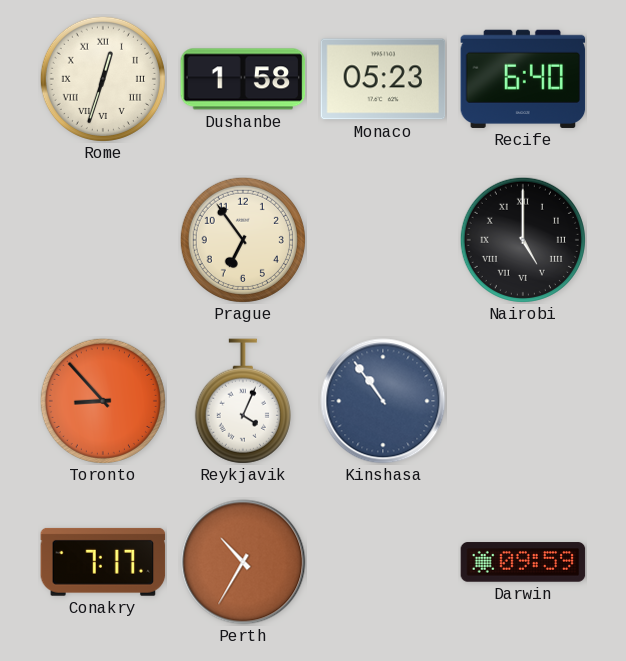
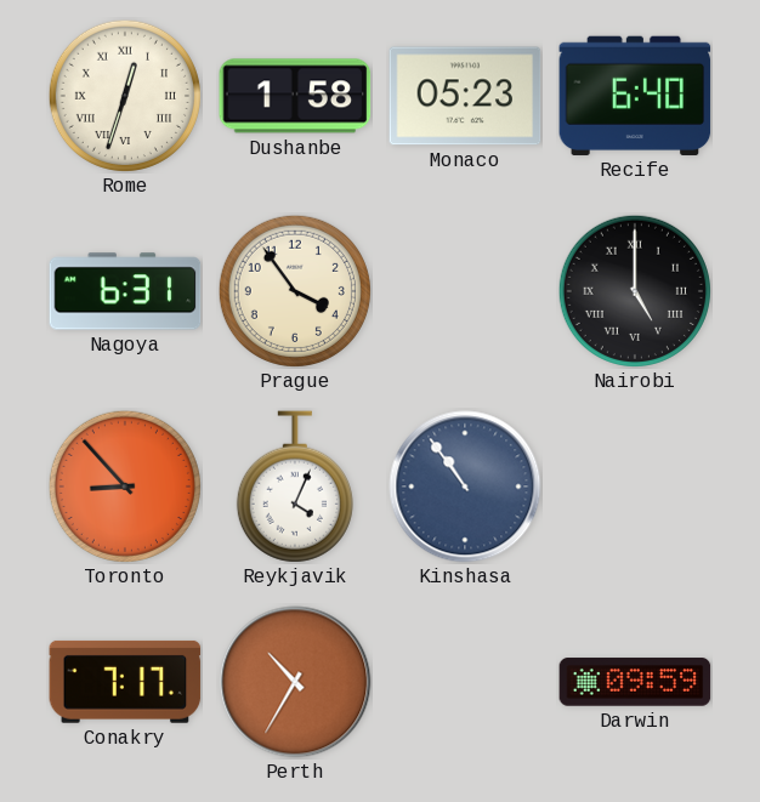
Nagoya: none -> 6:31
Prague: 6:54 -> 3:54
